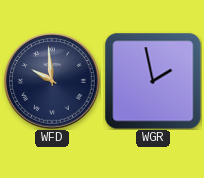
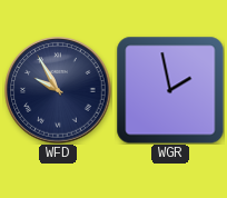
WFD: 9:59 -> 9:55
